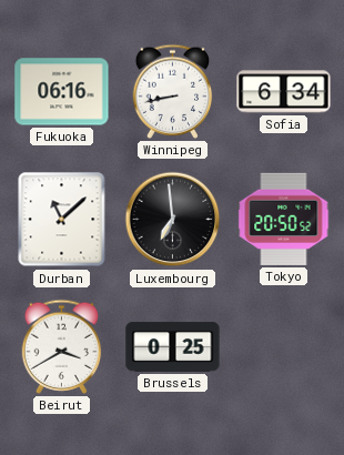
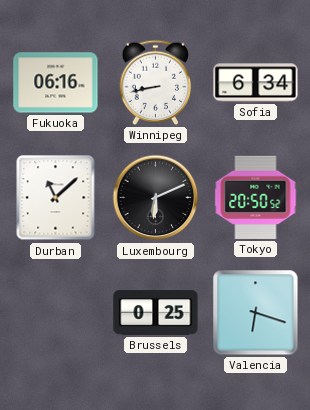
Luxembourg: 6:59 -> 6:11
Beirut: 3:40 -> none
Valencia: none -> 6:18
